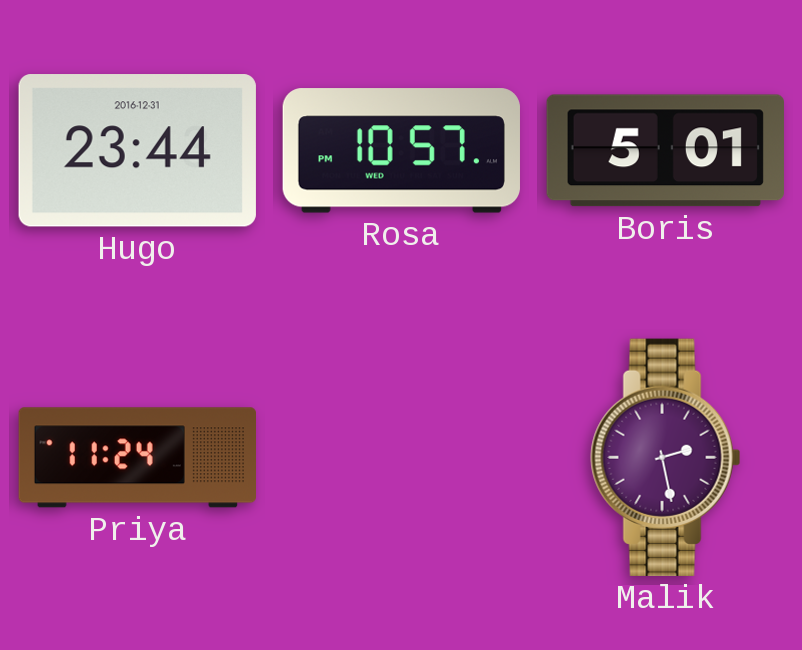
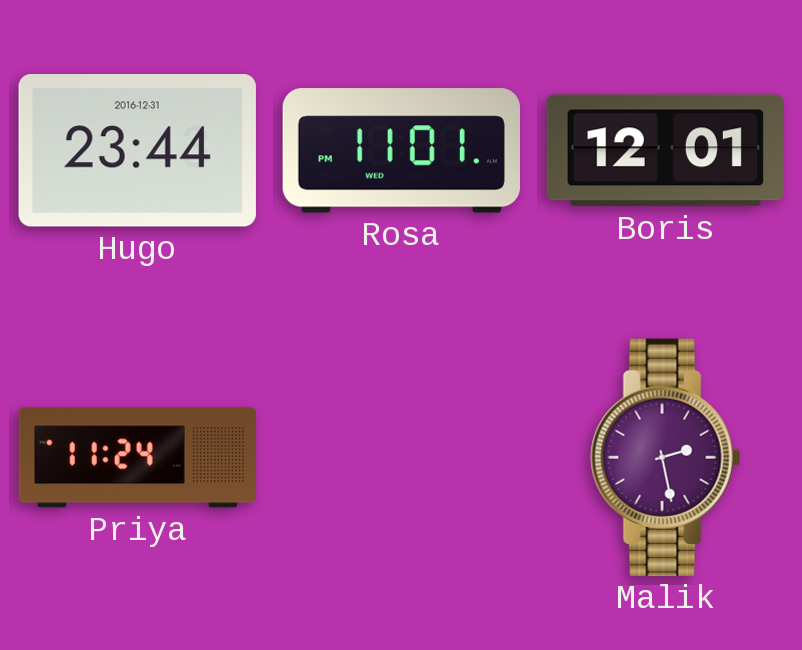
Rosa: 10:57 -> 11:01
Boris: 5:01 -> 12:01
